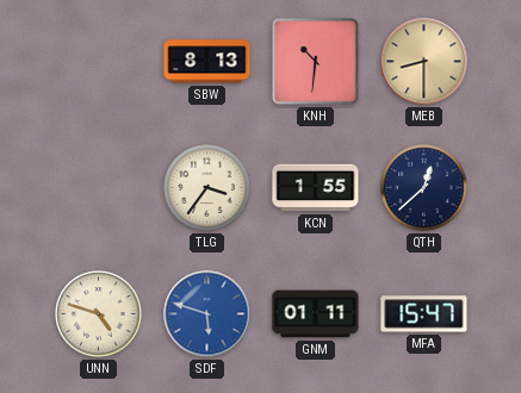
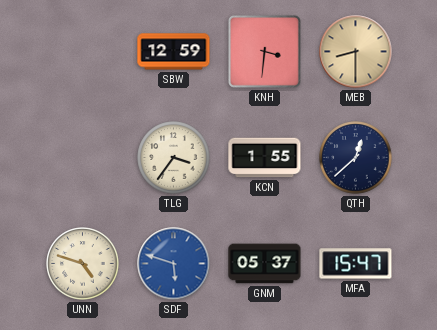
SBW: 8:13 -> 12:59
KNH: 10:31 -> 3:31
GNM: 01:11 -> 05:37
